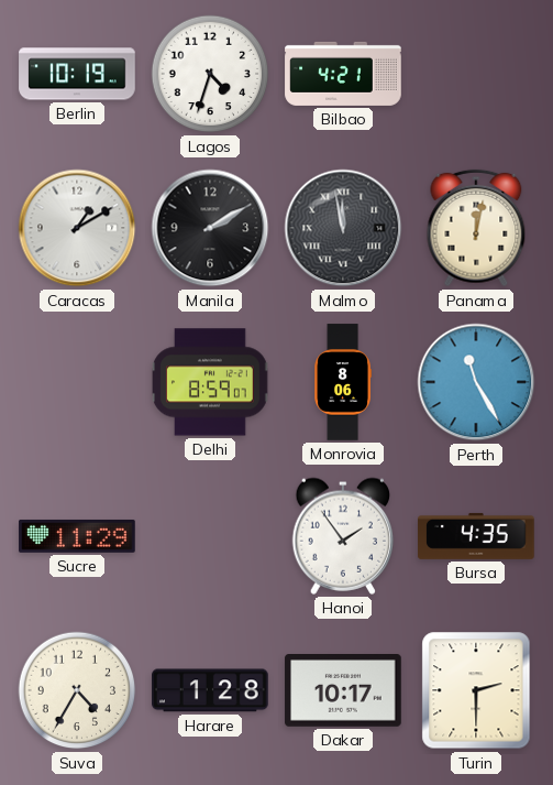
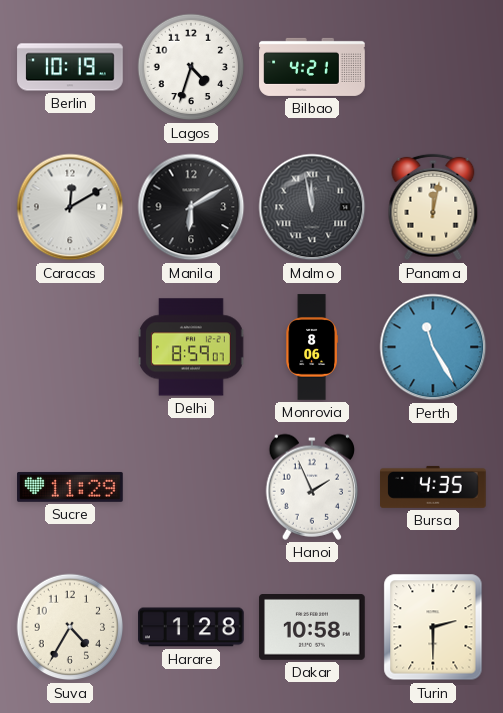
Caracas: 1:10 -> 12:10
Manila: 2:10 -> 6:10
Hanoi: 1:54 -> 1:56
Dakar: 10:17 -> 10:58
